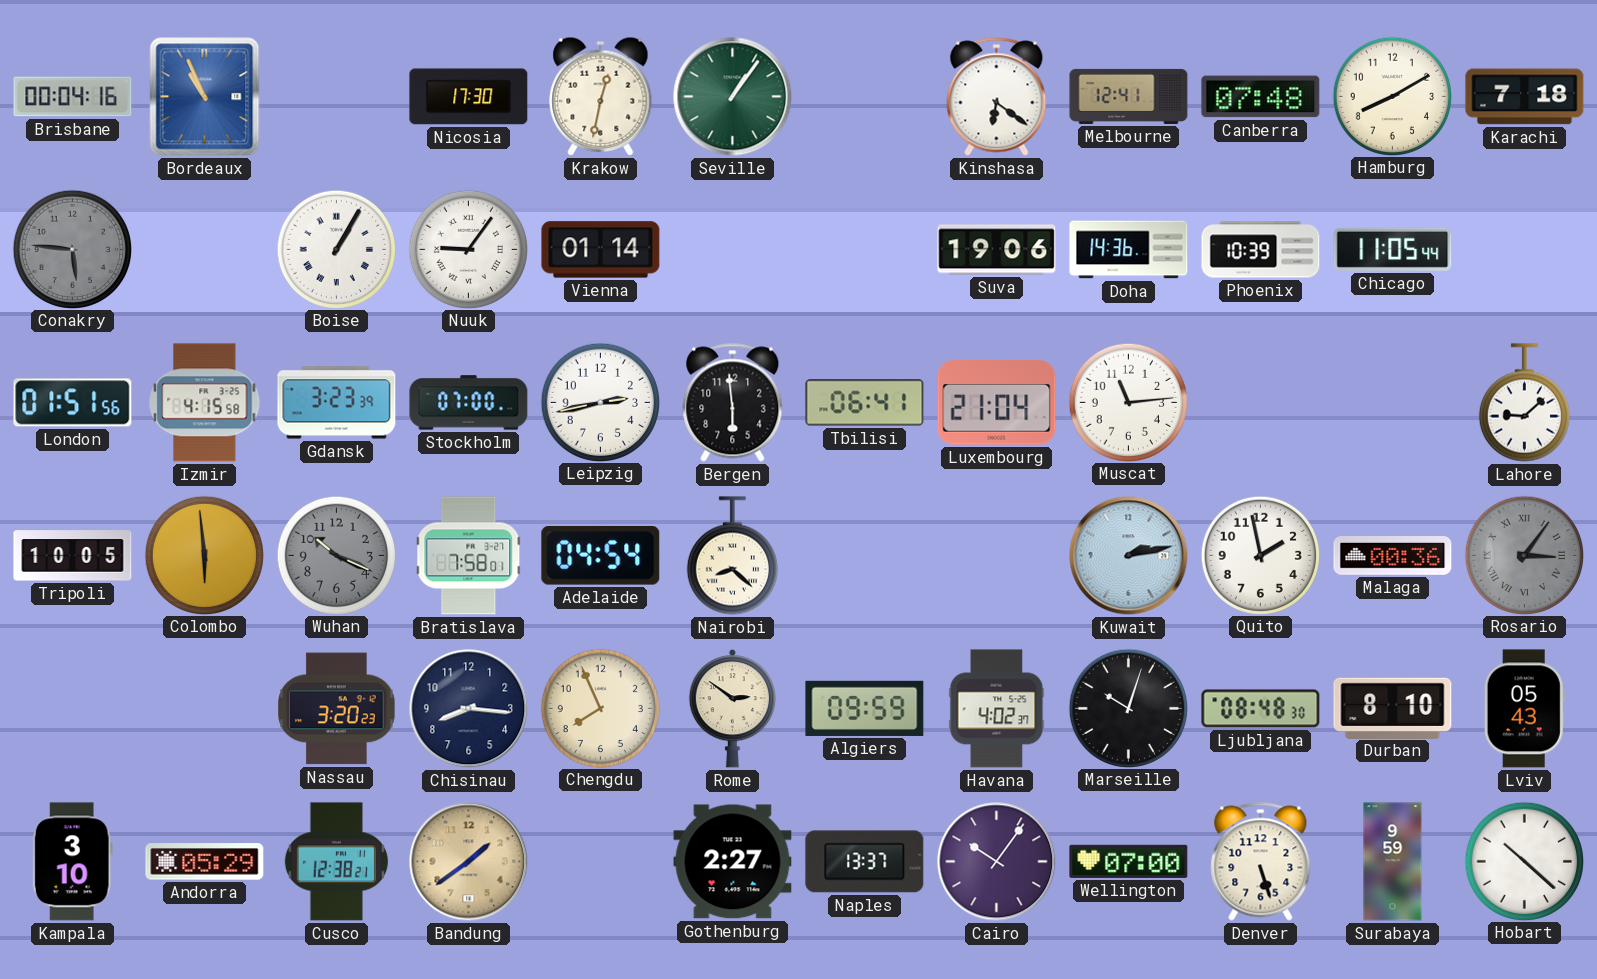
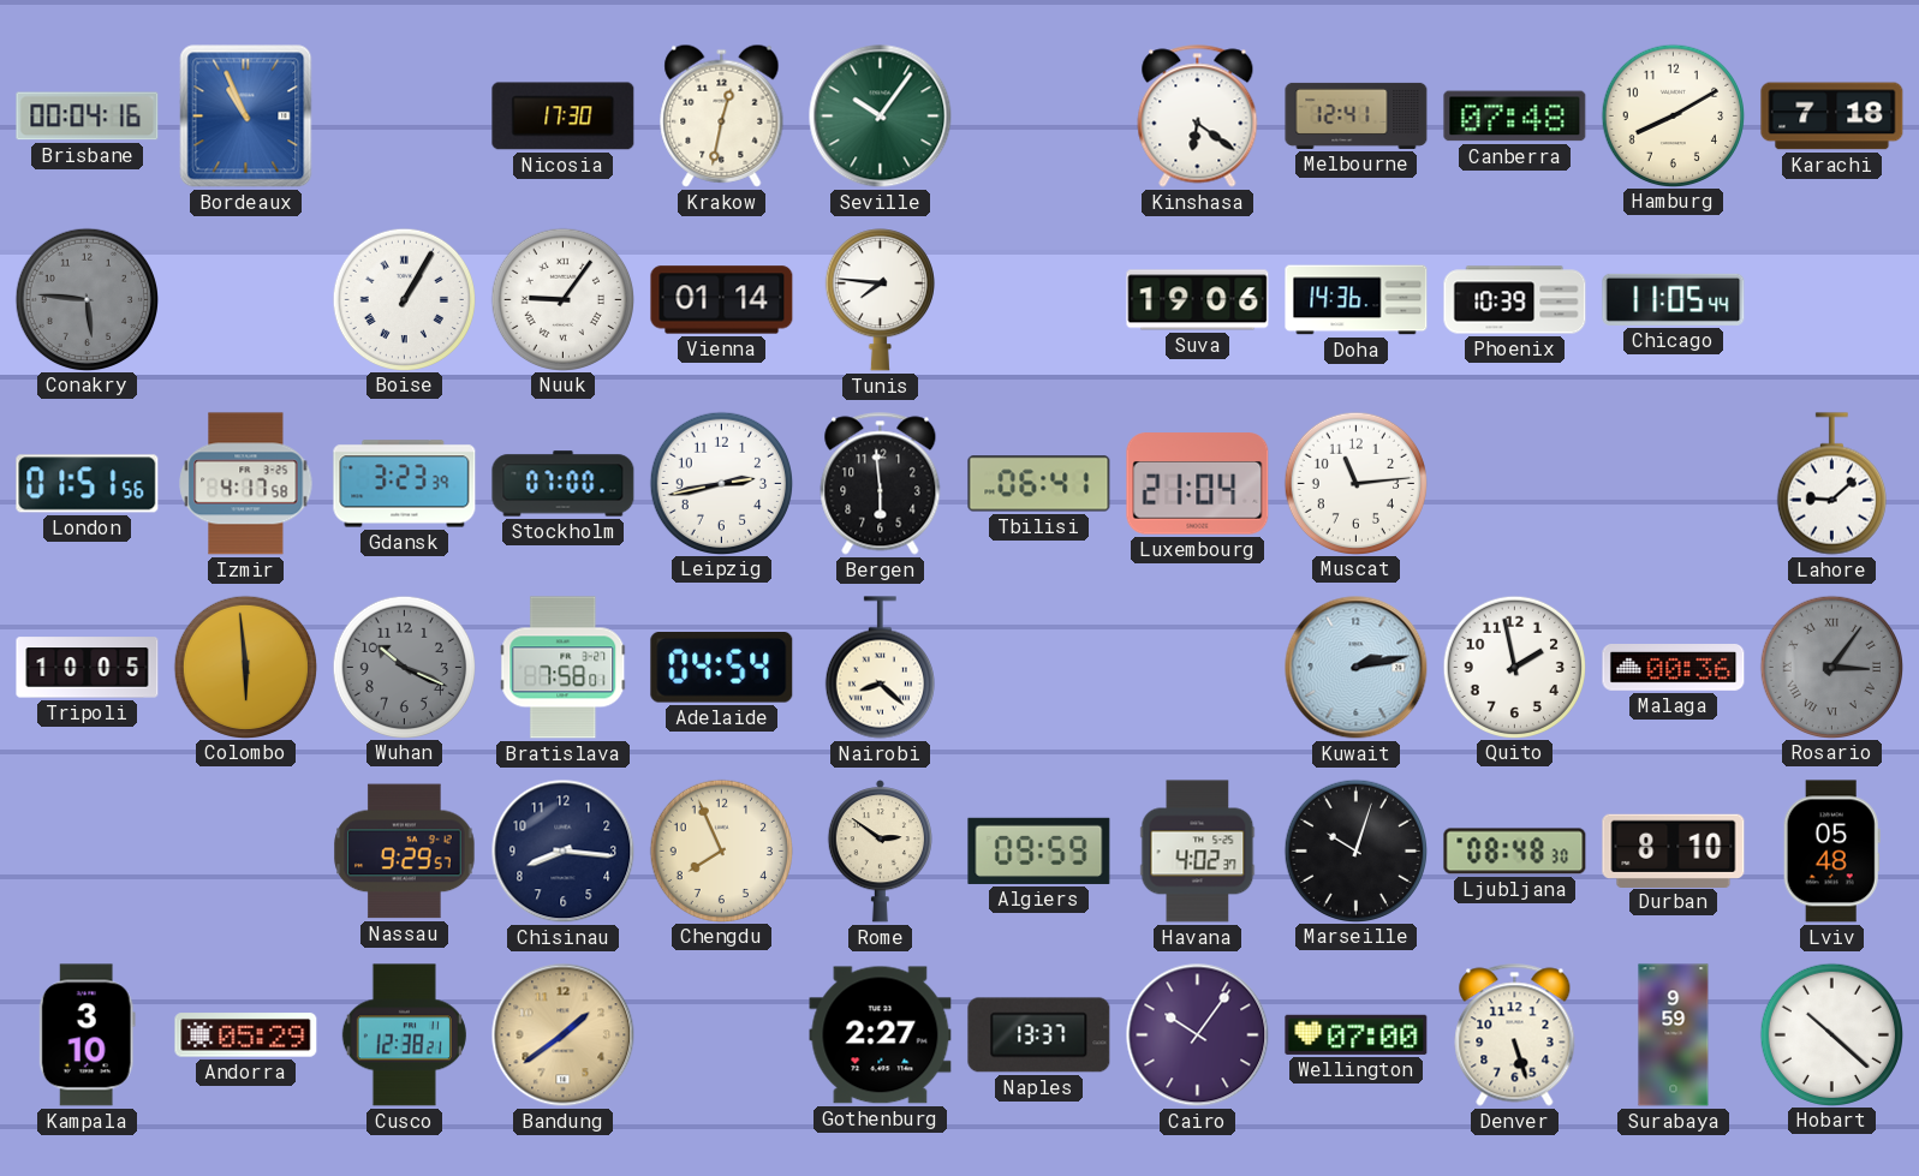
Seville: 1:06 -> 10:06
Tunis: none -> 7:46
Izmir: 4:15 -> 4:17
Nassau: 3:20 -> 9:29
Lviv: 05:43 -> 05:48
